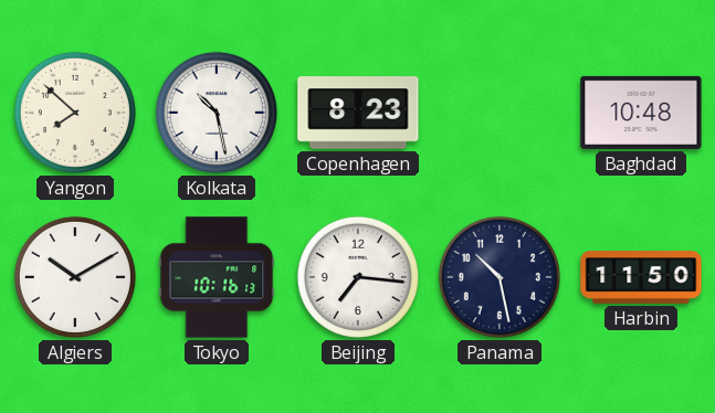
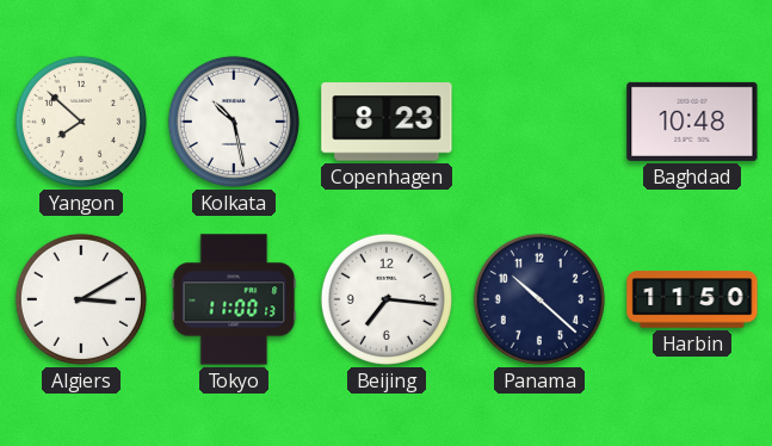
Algiers: 10:10 -> 3:10
Tokyo: 10:16 -> 11:00
Panama: 10:28 -> 10:22
